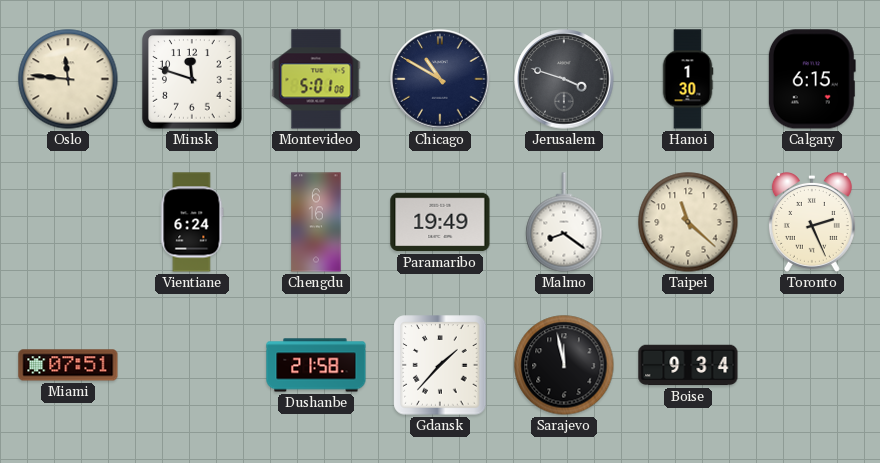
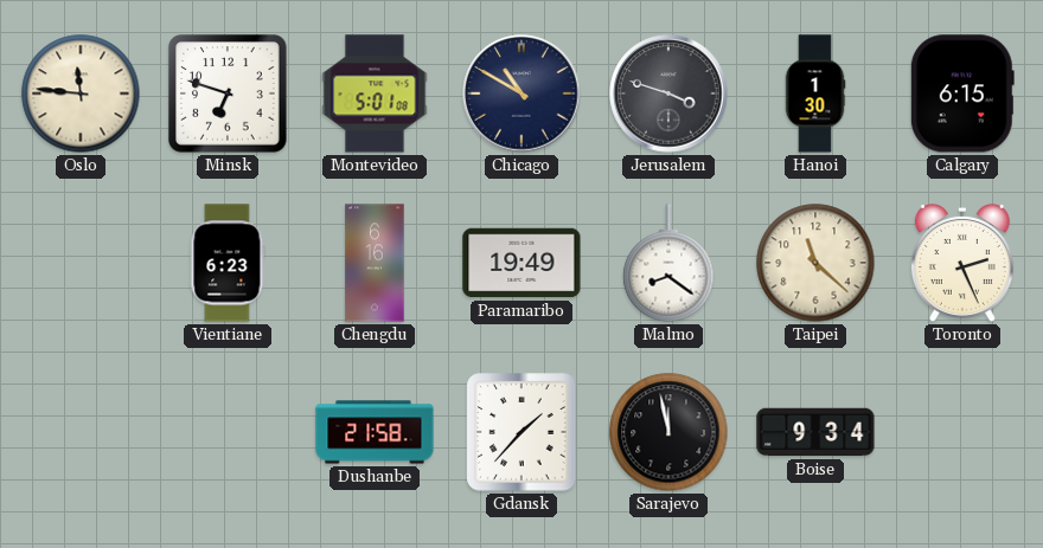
Minsk: 11:48 -> 6:48
Vientiane: 6:24 -> 6:23
Miami: 07:51 -> none
